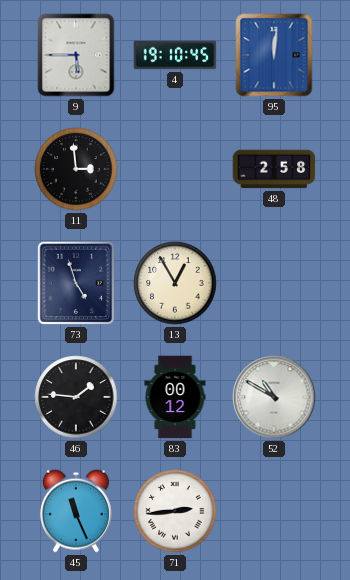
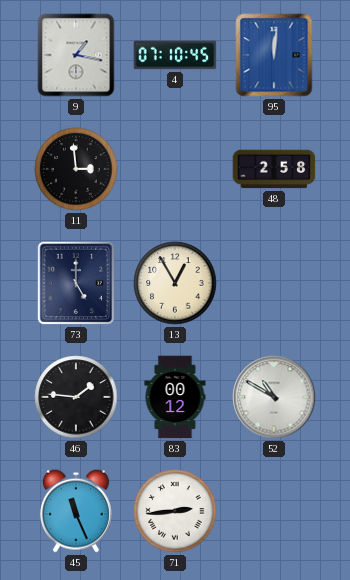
9: 5:45 -> 1:17
4: 19:10 -> 07:10
73: 4:57 -> 5:00
